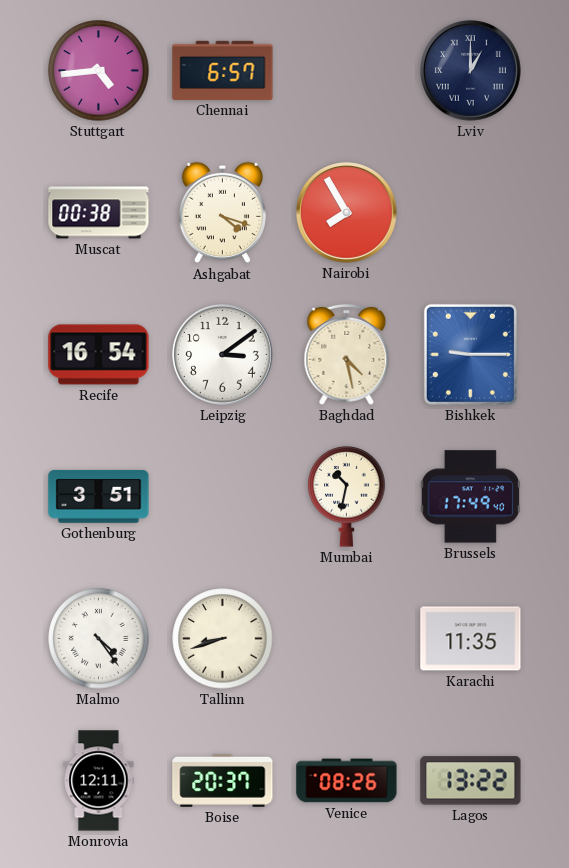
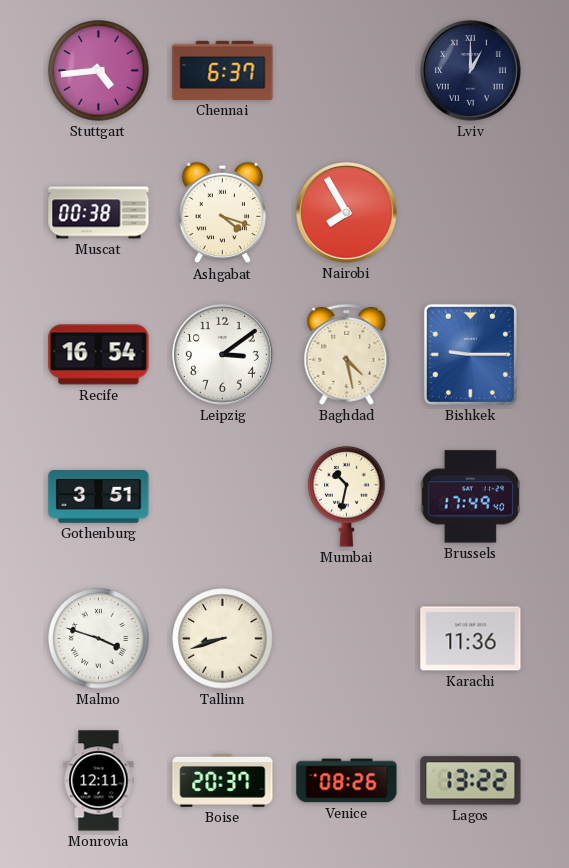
Chennai: 6:57 -> 6:37
Malmo: 4:24 -> 3:48
Karachi: 11:35 -> 11:36
